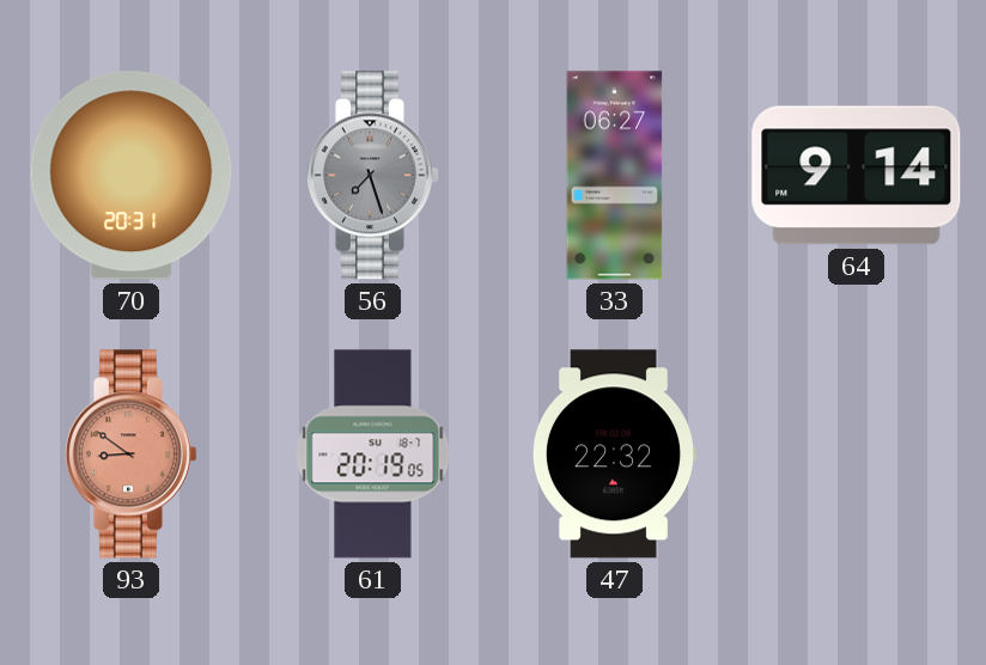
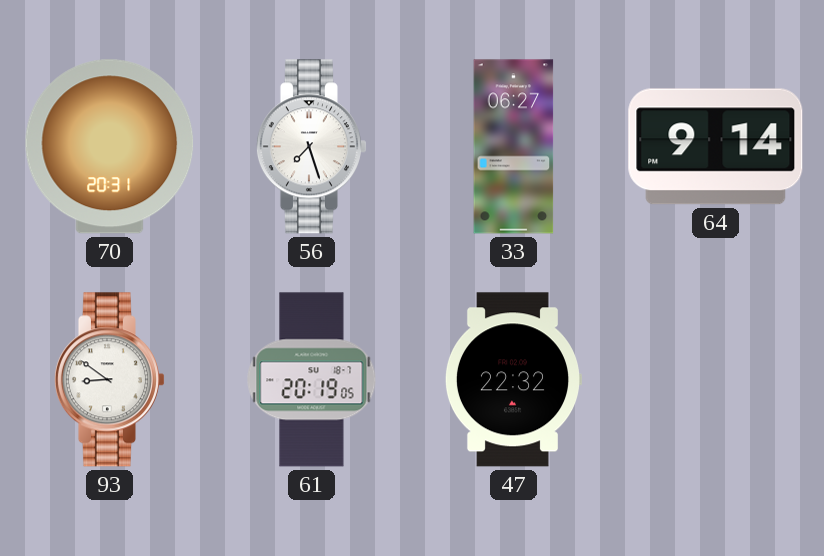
56 dial: grey -> white
93 dial: salmon -> white
